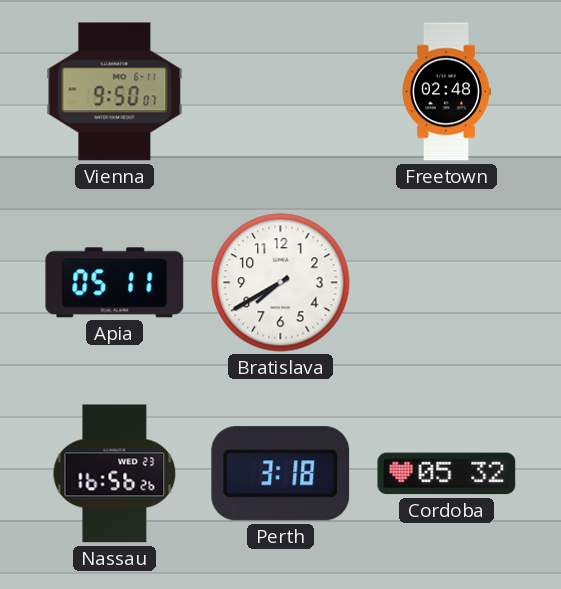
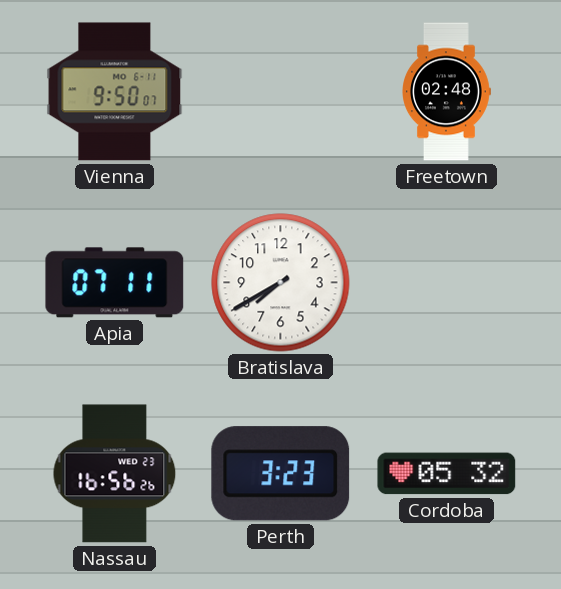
Apia: 05:11 -> 07:11
Perth: 3:18 -> 3:23
